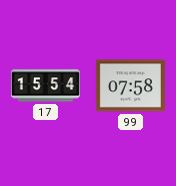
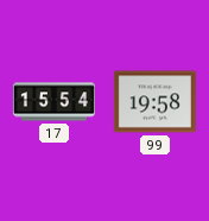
99: 07:58 -> 19:58
